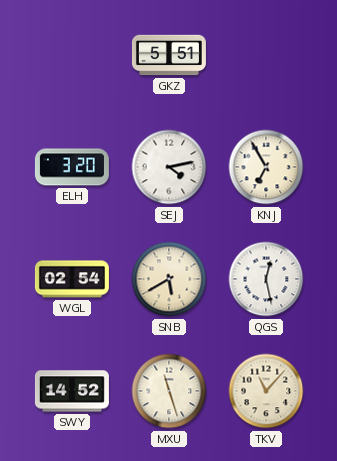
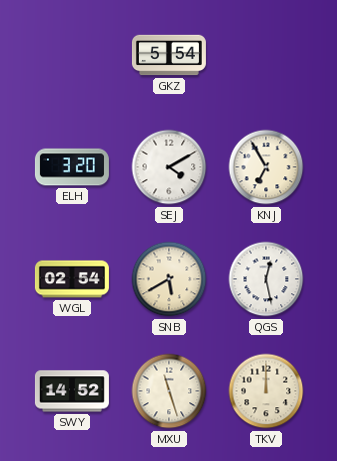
GKZ: 5:51 -> 5:54
SEJ: 4:13 -> 4:10
TKV: 11:07 -> 12:00
